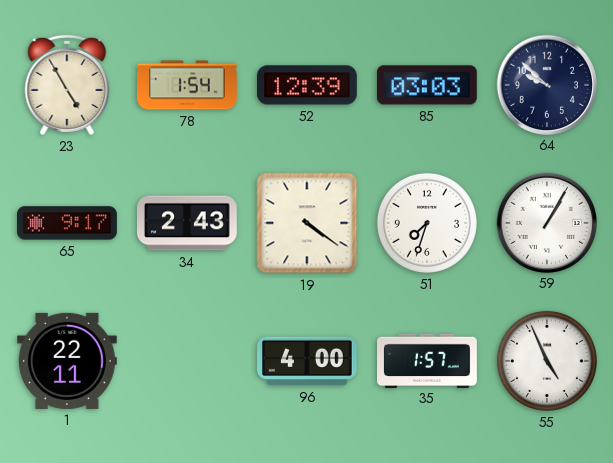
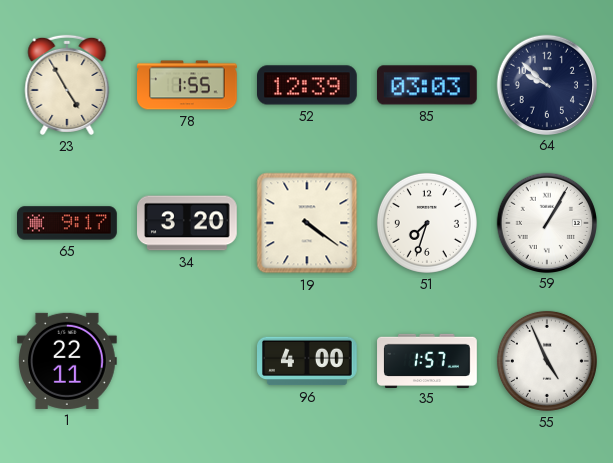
78: 1:54 -> 1:55
34: 2:43 -> 3:20
